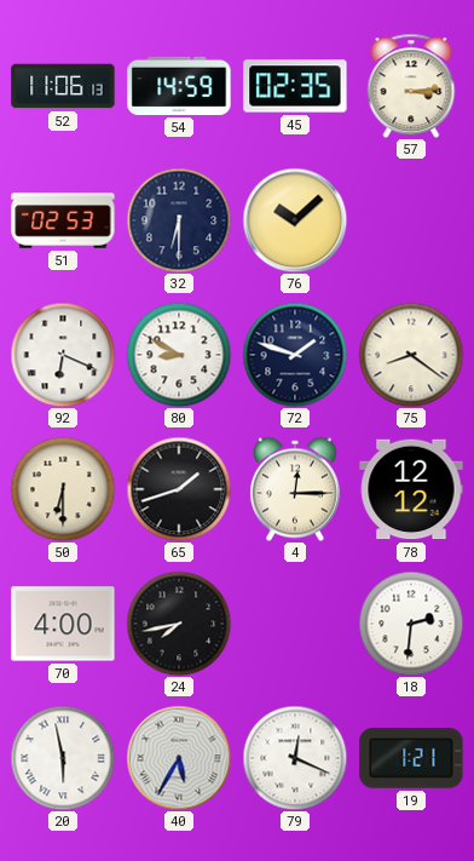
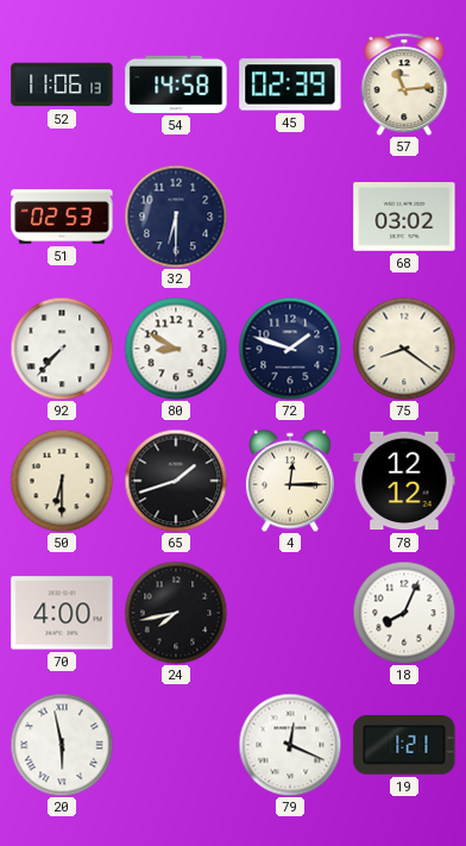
54: 14:59 -> 14:58
45: 02:35 -> 02:39
57: 3:14 -> 11:14
76: 10:08 -> none
68: none -> 03:02
92: 6:19 -> 7:37
18: 2:31 -> 8:04
40: 5:35 -> none
